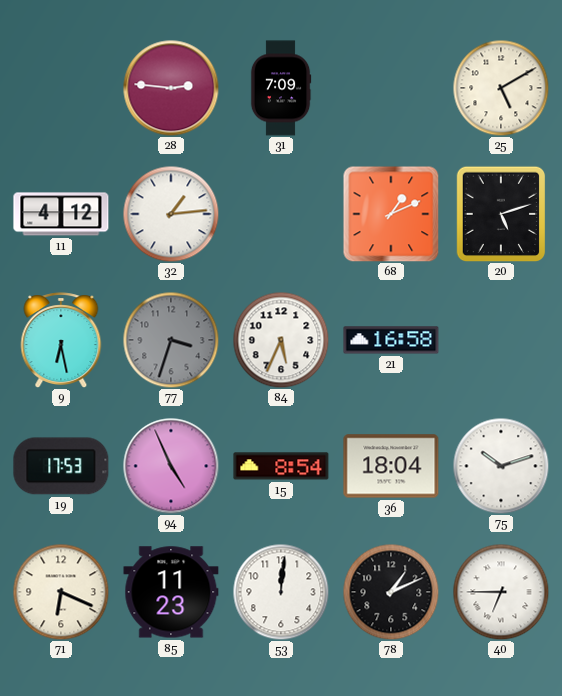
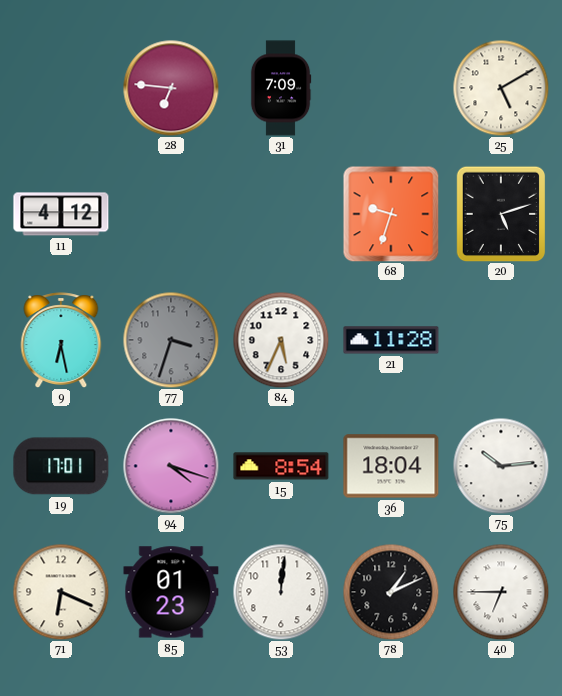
28: 2:46 -> 6:46
32: 1:14 -> none
68: 1:11 -> 9:33
21: 16:58 -> 11:28
19: 17:53 -> 17:01
94: 4:56 -> 4:18
75: 10:12 -> 10:14
85: 11:23 -> 01:23
